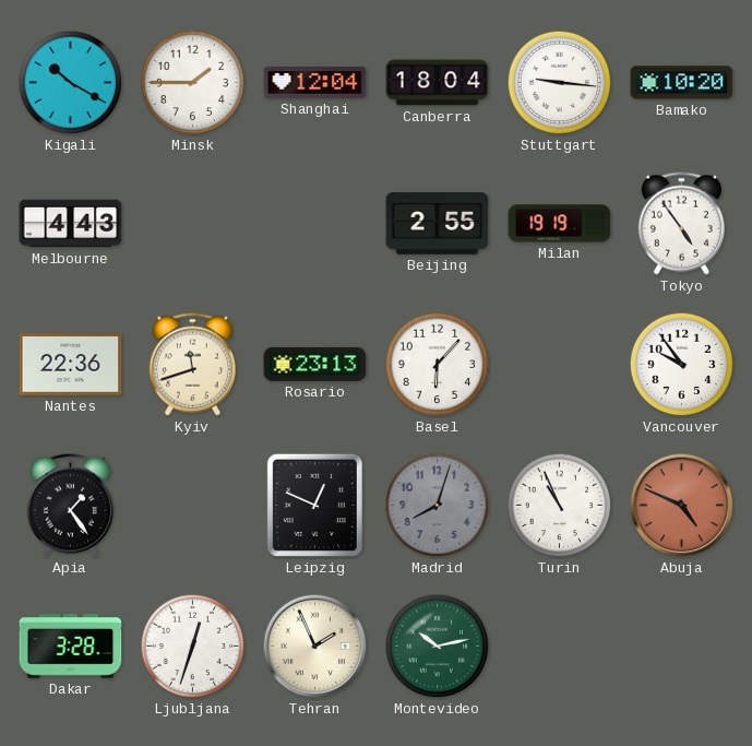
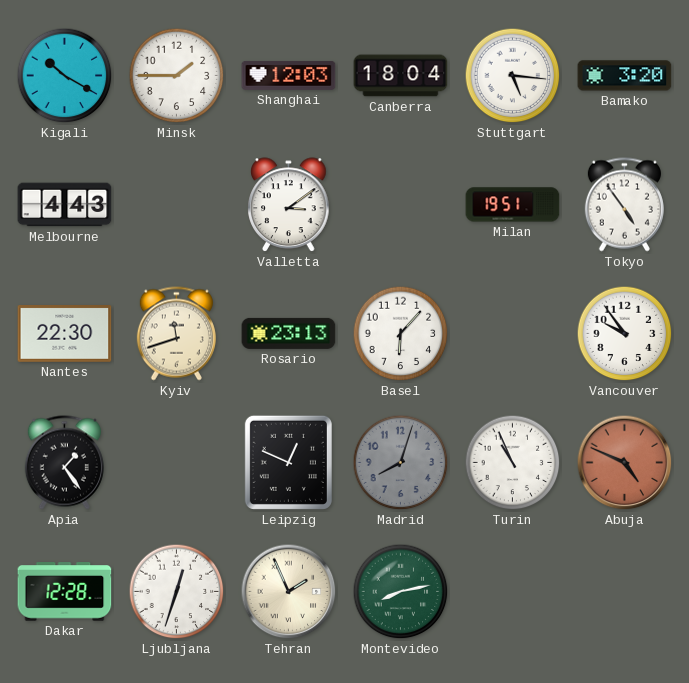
Shanghai: 12:04 -> 12:03
Stuttgart: 9:16 -> 5:16
Bamako: 10:20 -> 3:20
Valletta: none -> 3:09
Beijing: 2:55 -> none
Milan: 19:19 -> 19:51
Nantes: 22:36 -> 22:30
Dakar: 3:28 -> 12:28
Montevideo: 10:13 -> 8:13
